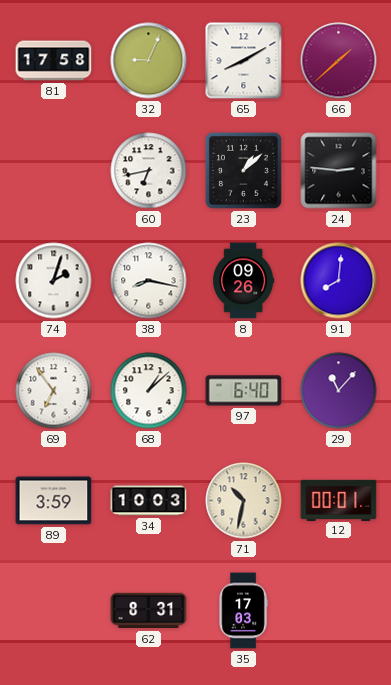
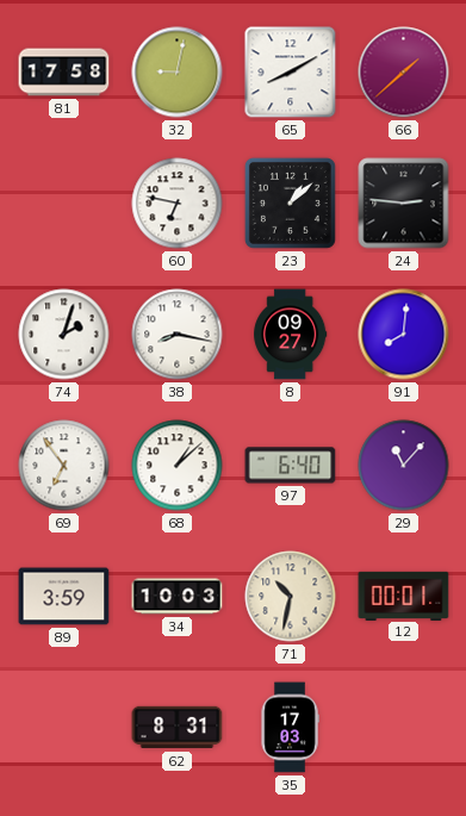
32: 9:04 -> 9:02
60: 6:43 -> 6:47
8: 09:26 -> 09:27
